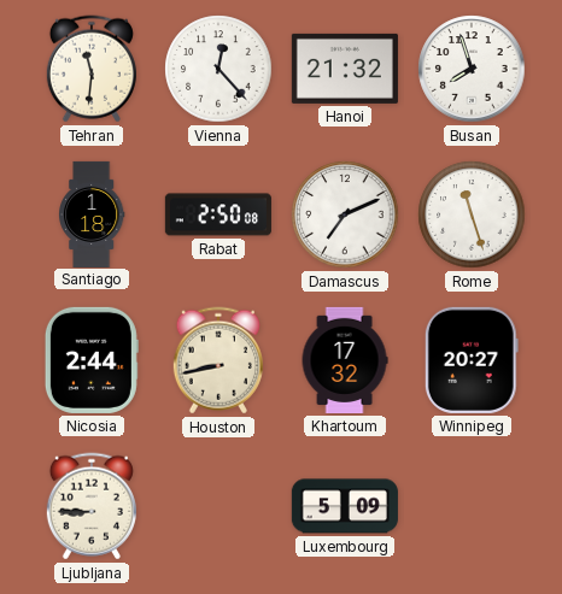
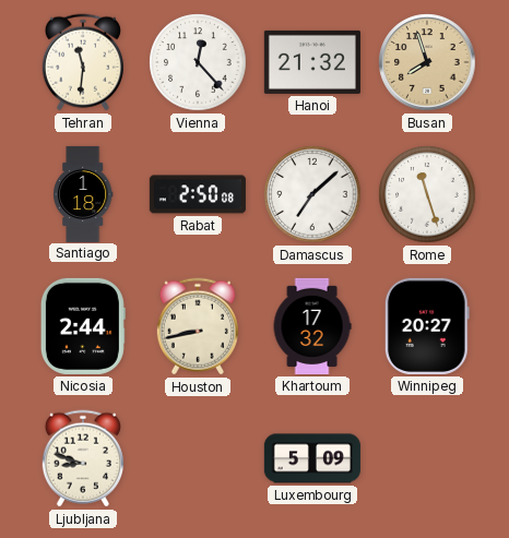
Busan dial: white -> champagne
Damascus: 7:11 -> 7:08
Ljubljana: 8:45 -> 8:48
